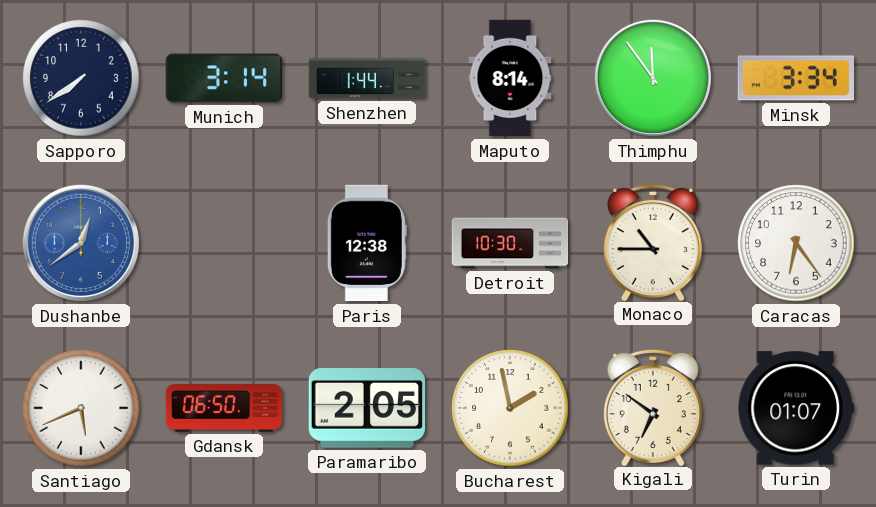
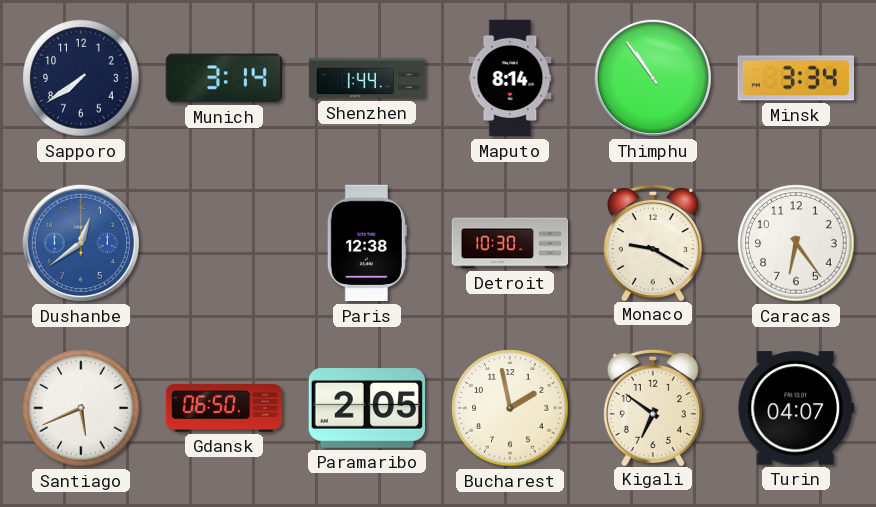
Thimphu: 11:54 -> 10:54
Monaco: 10:45 -> 9:20
Turin: 01:07 -> 04:07
